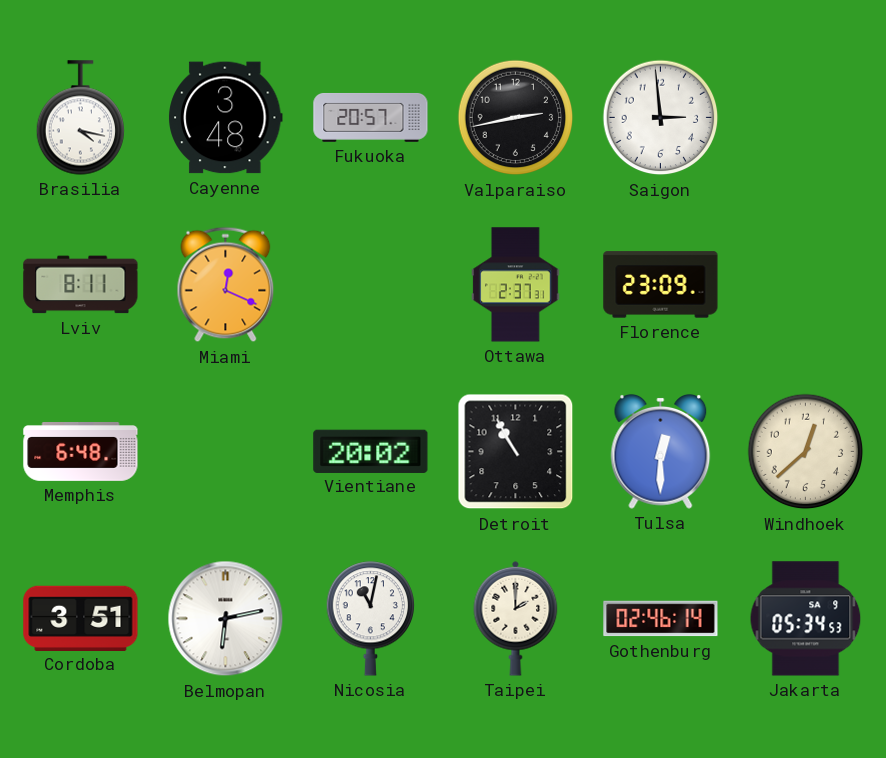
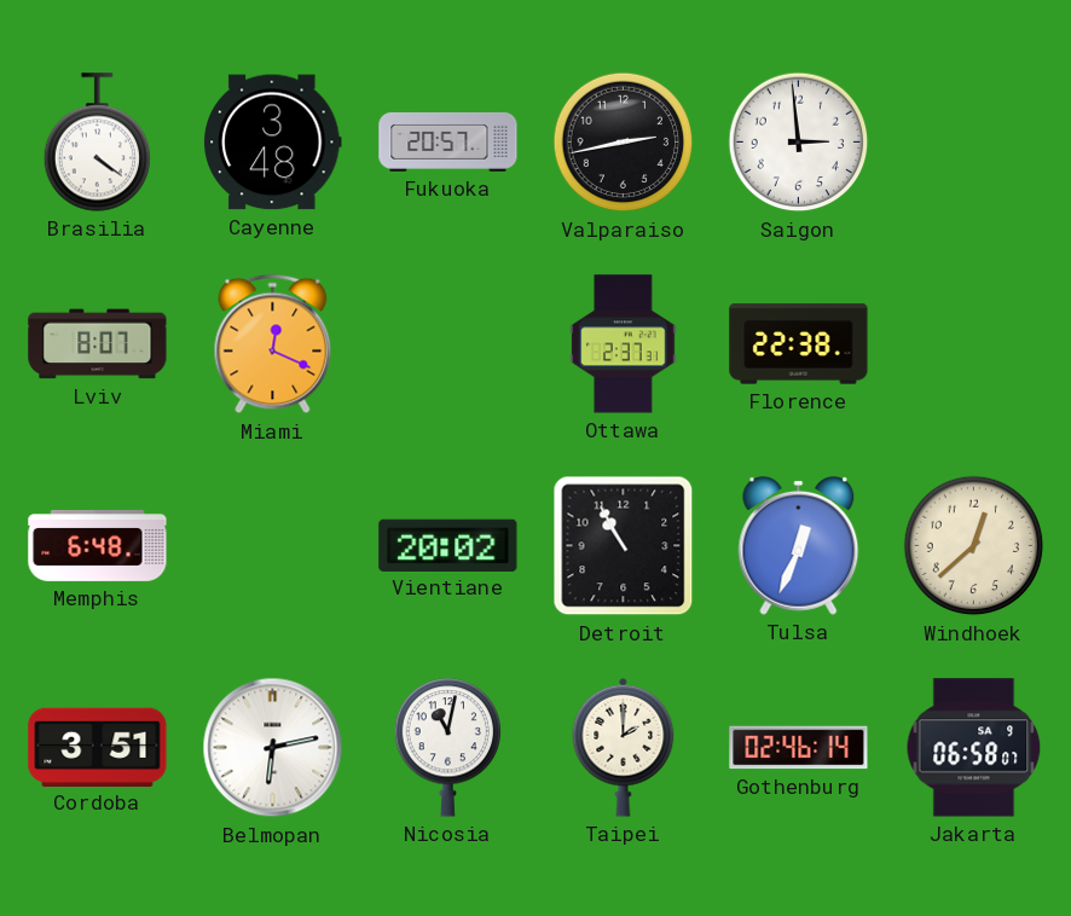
Brasilia: 4:17 -> 4:21
Lviv: 8:11 -> 8:07
Florence: 23:09 -> 22:38
Tulsa: 12:30 -> 12:34
Jakarta: 05:34 -> 06:58
